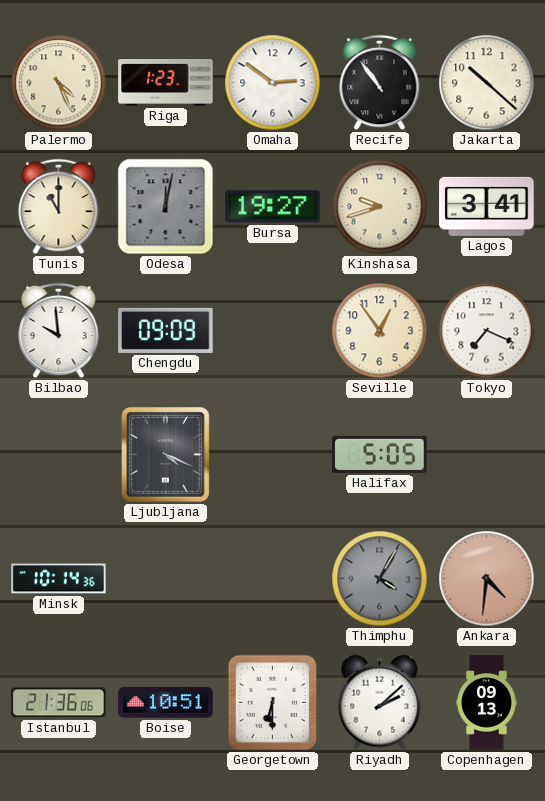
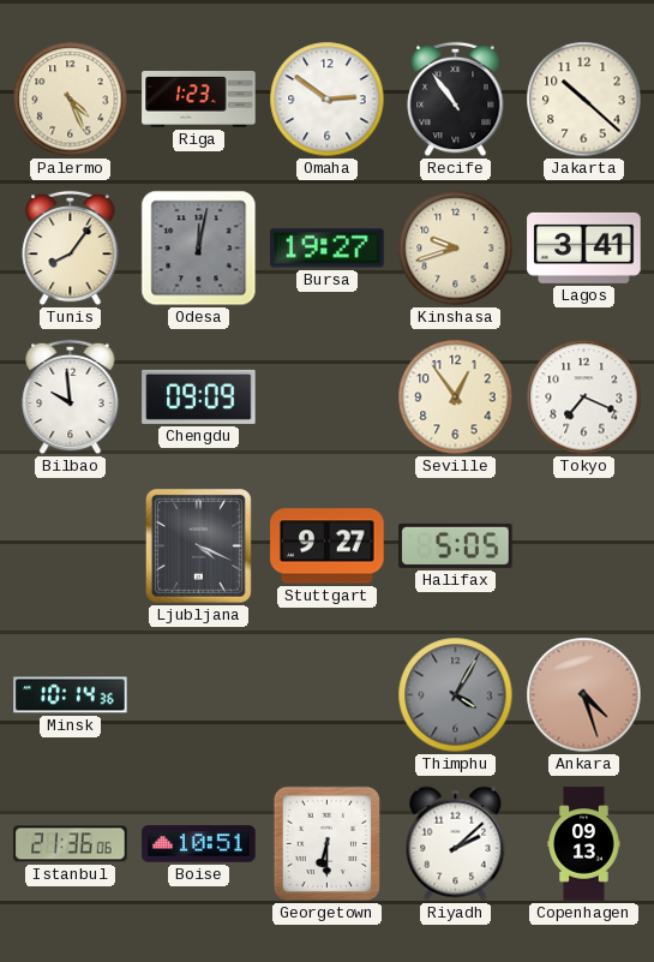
Tunis: 11:00 -> 8:06
Stuttgart: none -> 9:27
Ankara: 4:31 -> 4:27
